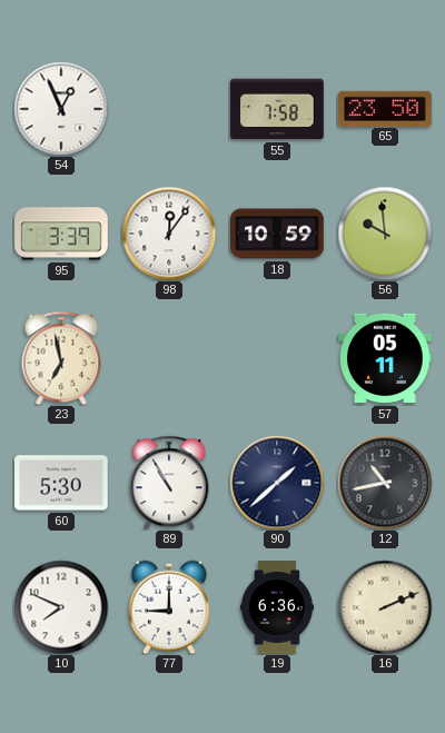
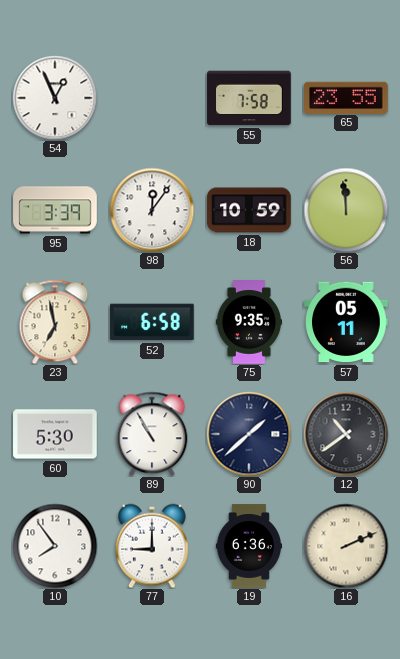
65: 23:50 -> 23:55
56: 9:59 -> 11:59
52: none -> 6:58
75: none -> 9:35
12: 10:43 -> 10:39
10: 7:49 -> 7:54
